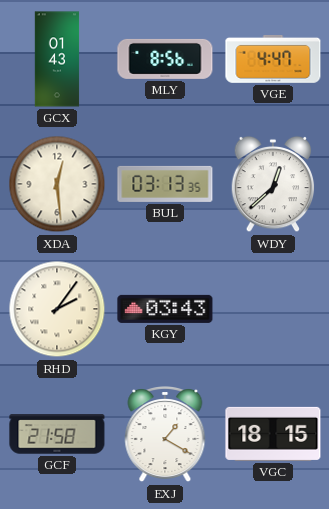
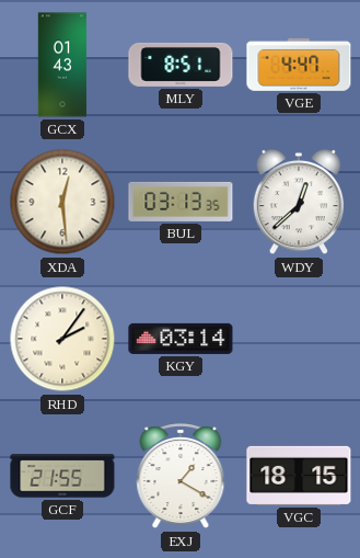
MLY: 8:56 -> 8:51
KGY: 03:43 -> 03:14
GCF: 21:58 -> 21:55
